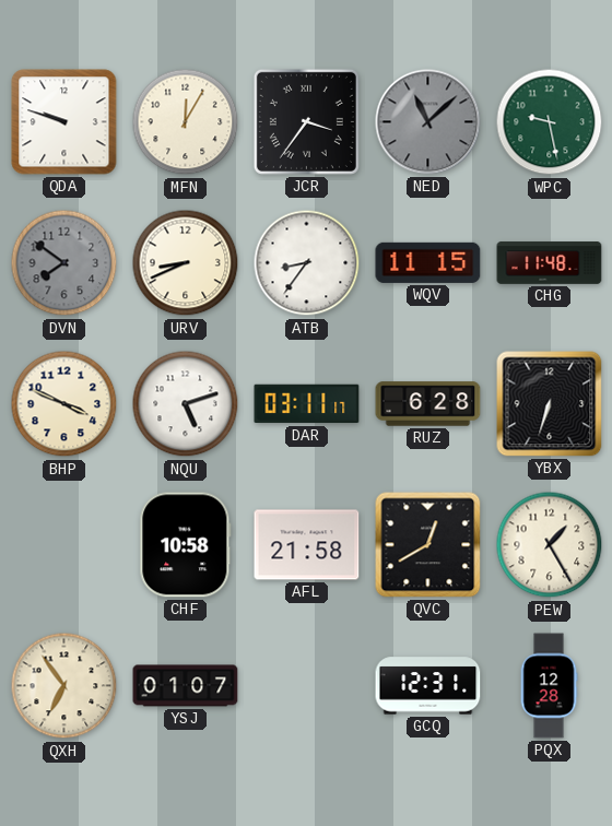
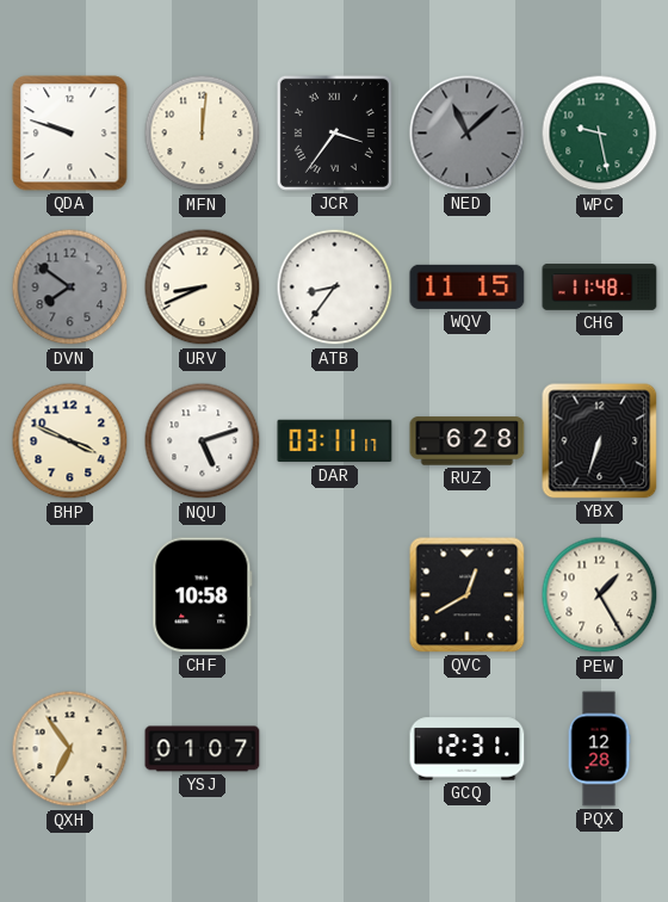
MFN: 12:05 -> 12:01
AFL: 21:58 -> none
